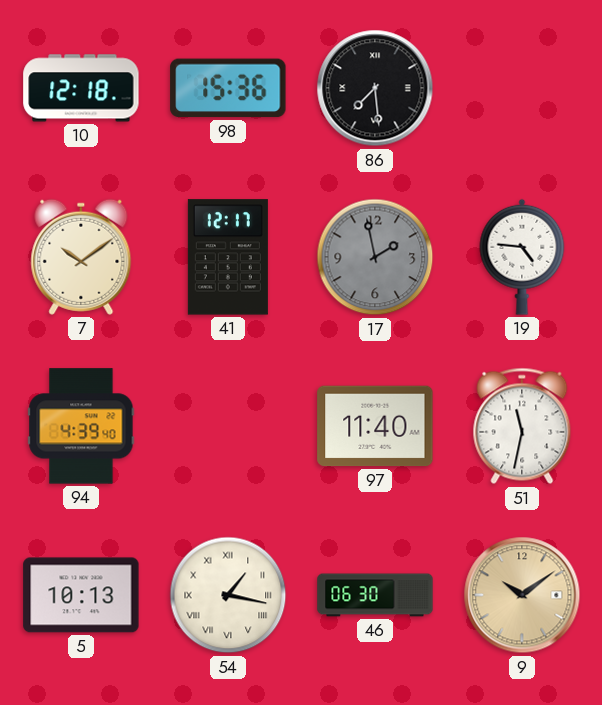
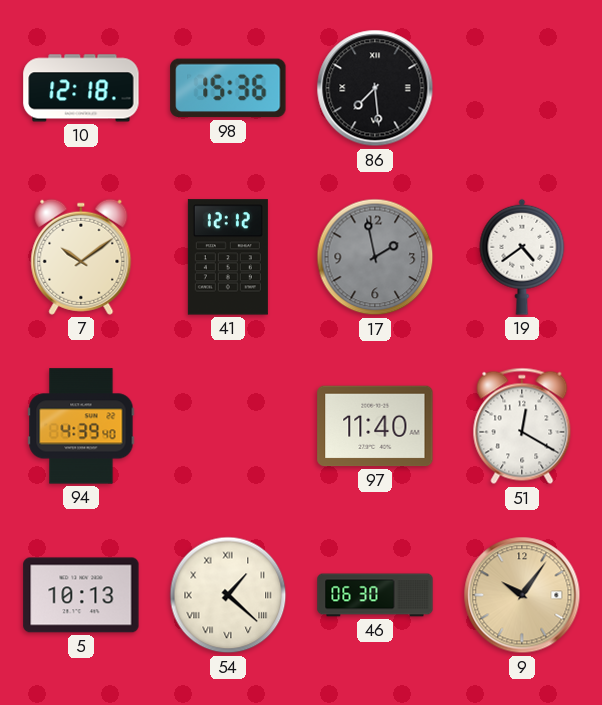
41: 12:17 -> 12:12
19: 4:46 -> 4:39
51: 11:32 -> 12:20
54: 1:17 -> 1:22
9: 10:09 -> 10:06
